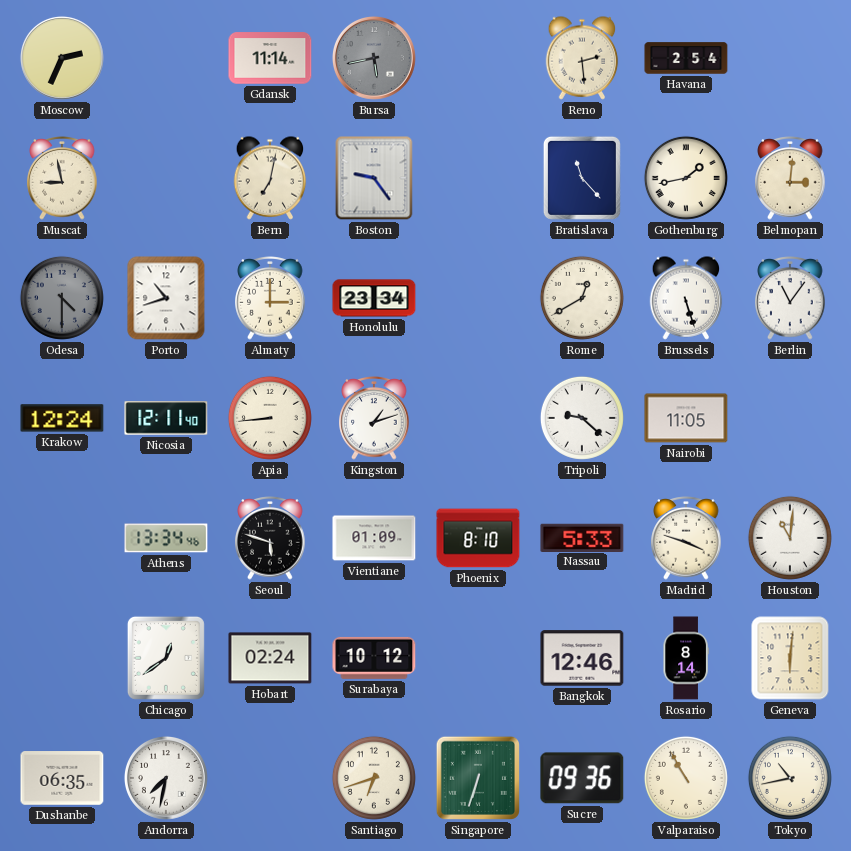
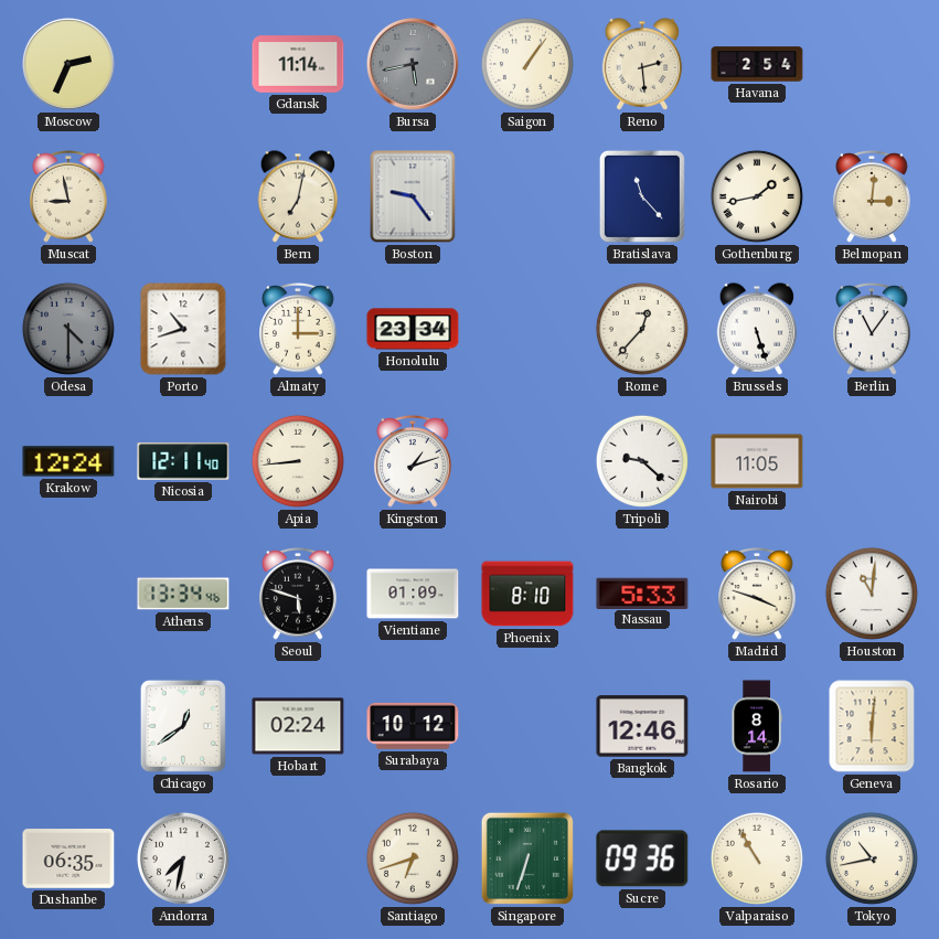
Saigon: none -> 1:06
Rome: 12:40 -> 12:37
